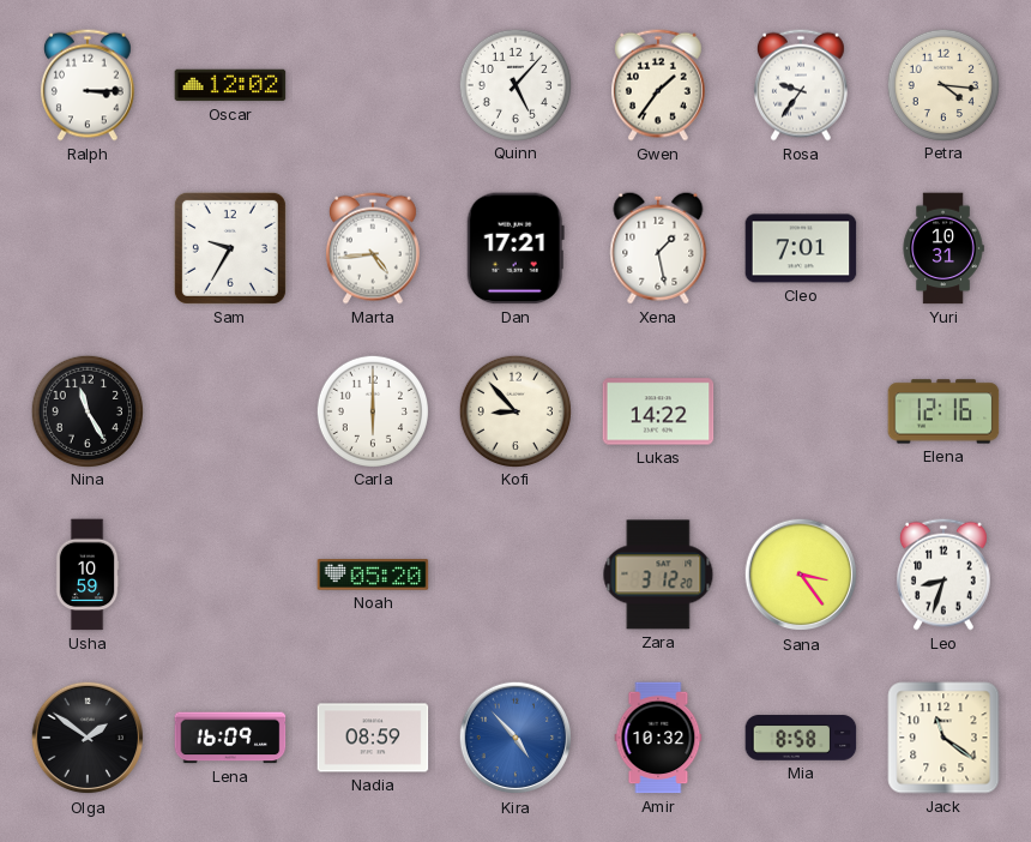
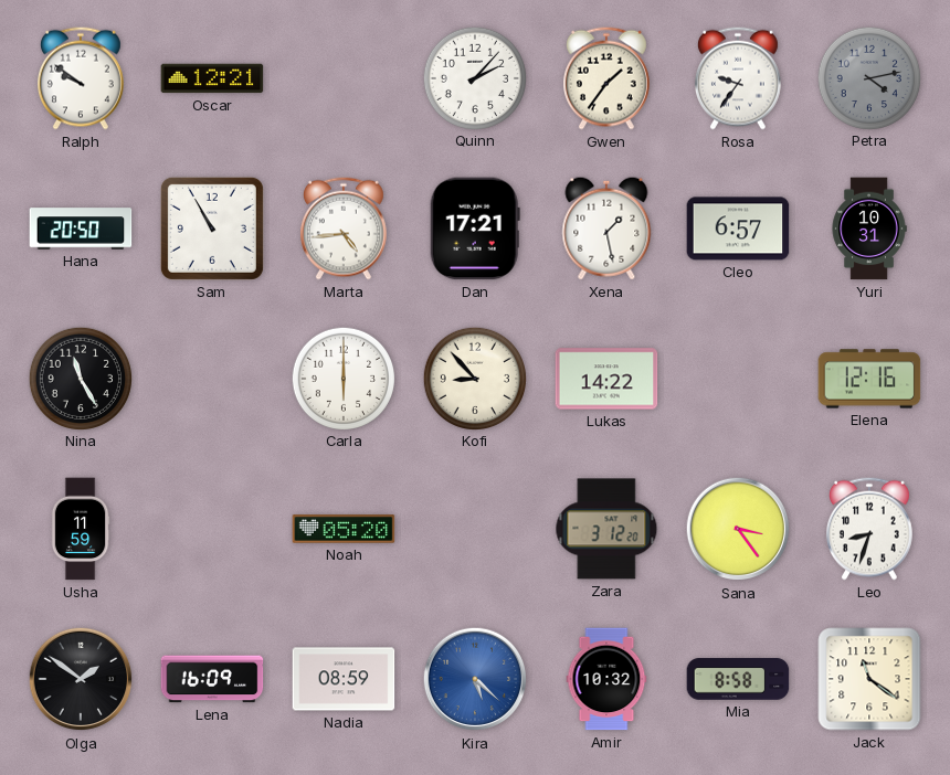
Ralph: 3:15 -> 9:51
Oscar: 12:02 -> 12:21
Quinn: 5:07 -> 2:07
Petra: 4:16 -> 4:13
Petra dial: cream -> grey
Hana: none -> 20:50
Sam: 9:35 -> 10:55
Cleo: 7:01 -> 6:57
Usha: 10:59 -> 11:59
Kira: 4:53 -> 5:22
